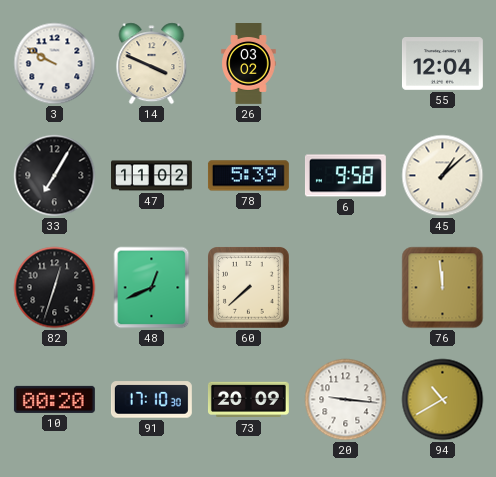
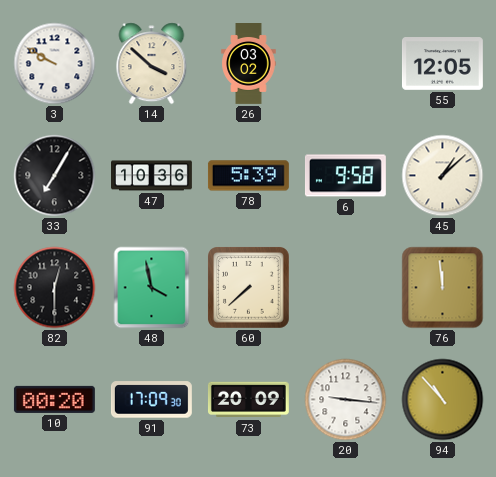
14: 3:49 -> 3:52
55: 12:04 -> 12:05
47: 11:02 -> 10:36
82: 12:33 -> 12:30
48: 12:41 -> 3:58
91: 17:10 -> 17:09
94: 10:40 -> 10:53
